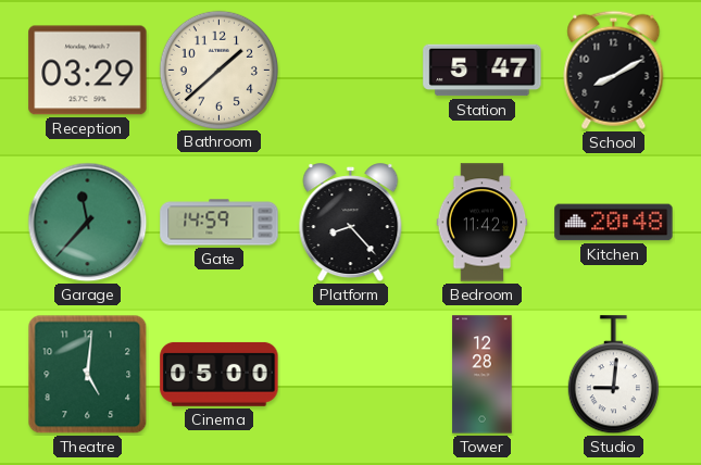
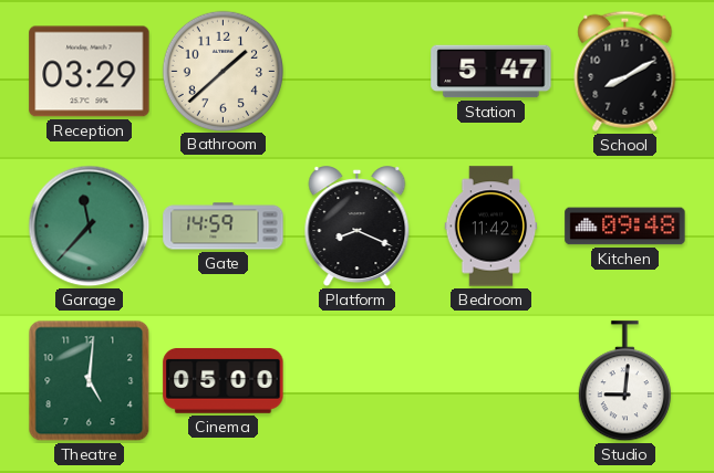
Platform: 8:23 -> 8:19
Kitchen: 20:48 -> 09:48
Tower: 12:28 -> none
